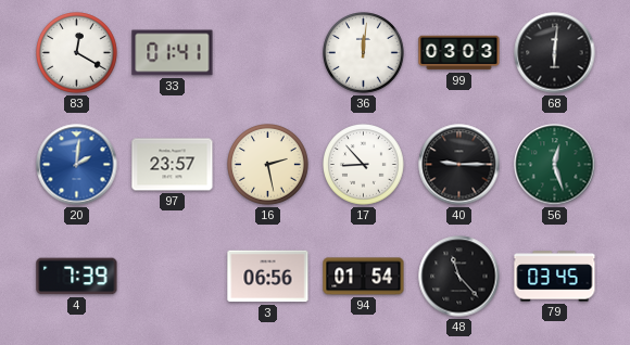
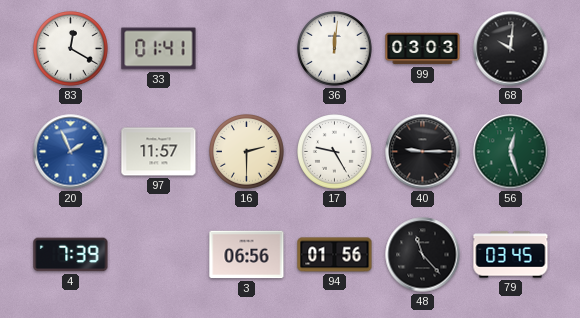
68: 6:01 -> 10:01
20: 2:01 -> 1:56
97: 23:57 -> 11:57
16: 2:28 -> 2:30
17: 8:53 -> 9:25
94: 01:54 -> 01:56
